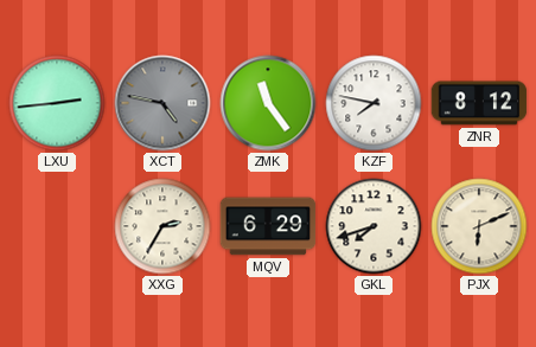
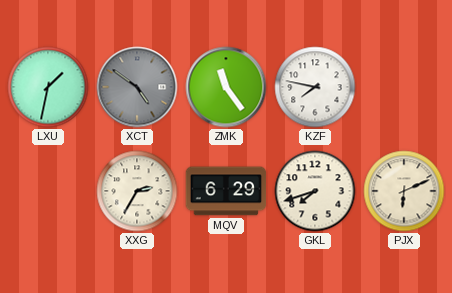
LXU: 2:44 -> 1:32
XCT: 4:47 -> 4:51
ZNR: 8:12 -> none
